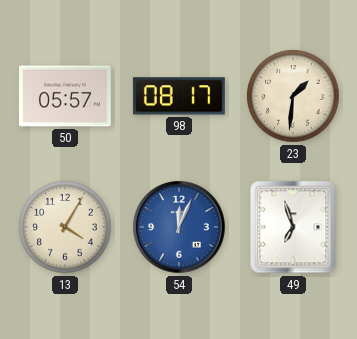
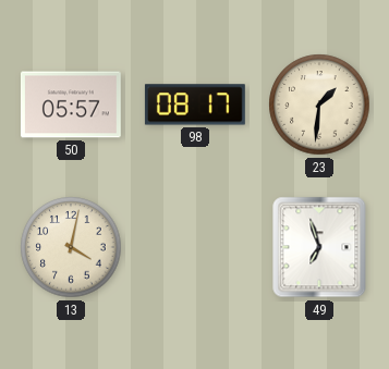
13: 4:05 -> 4:02
54: 12:04 -> none
